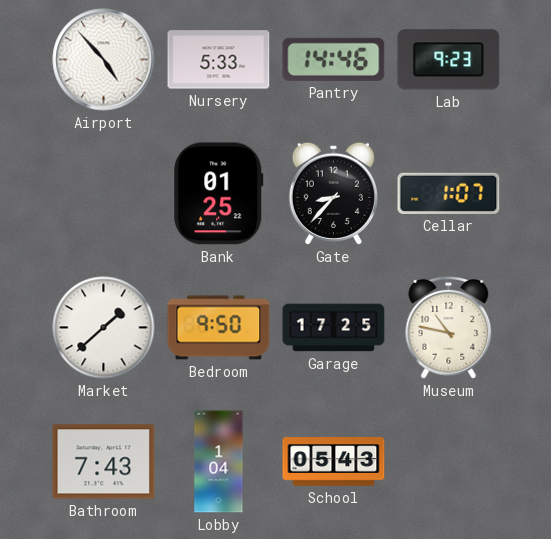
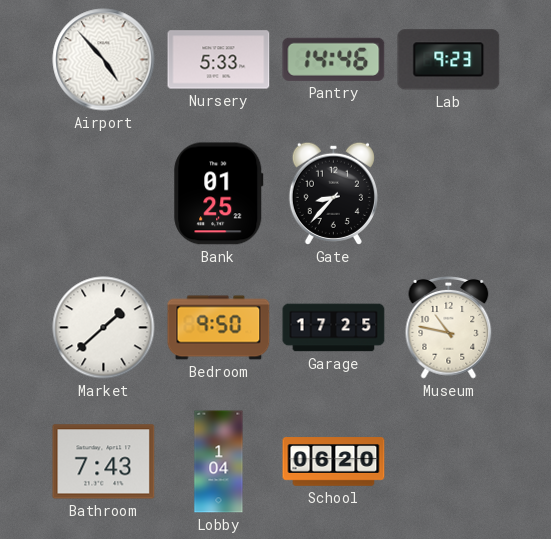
Cellar: 1:07 -> none
School: 05:43 -> 06:20
